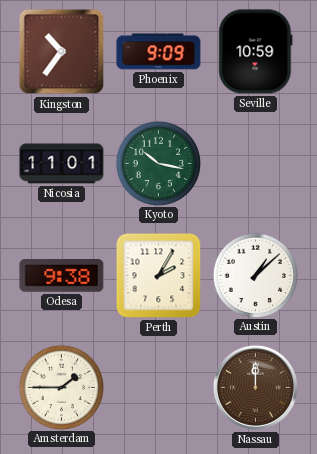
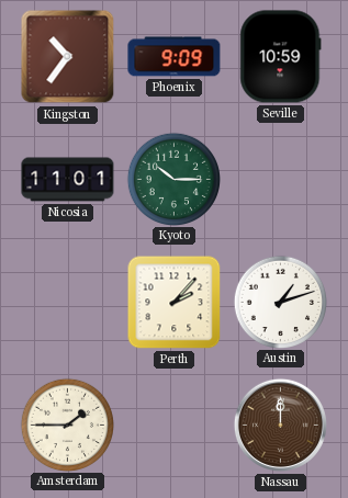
Kyoto: 10:17 -> 10:15
Odesa: 9:38 -> none
Perth: 2:05 -> 2:07
Austin: 1:08 -> 1:12
